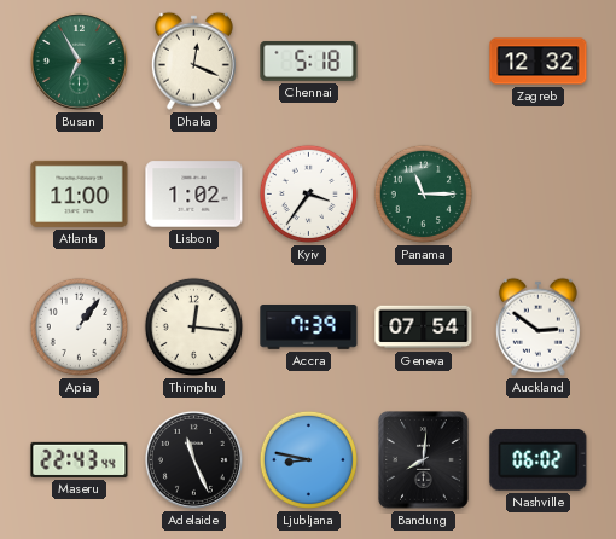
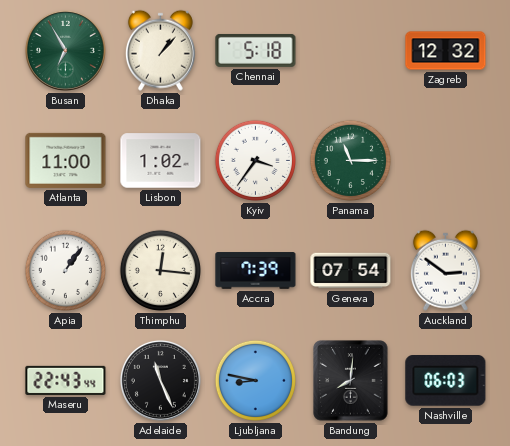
Dhaka: 12:19 -> 1:07
Nashville: 06:02 -> 06:03
